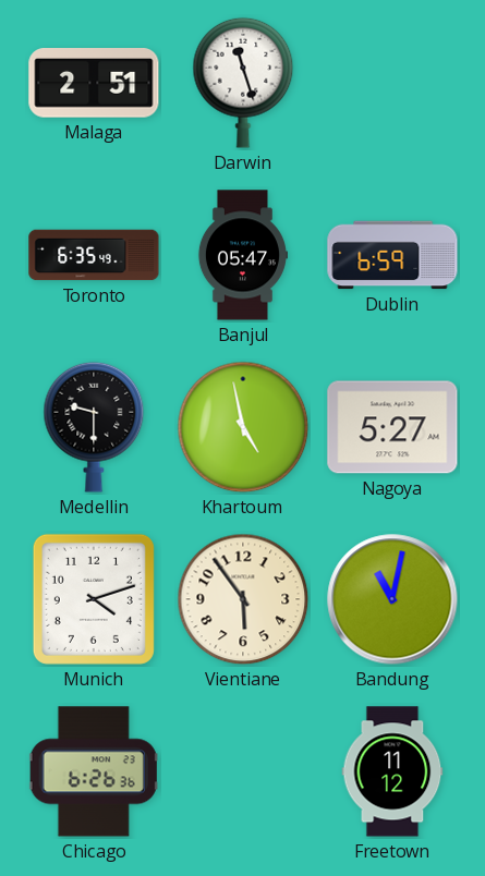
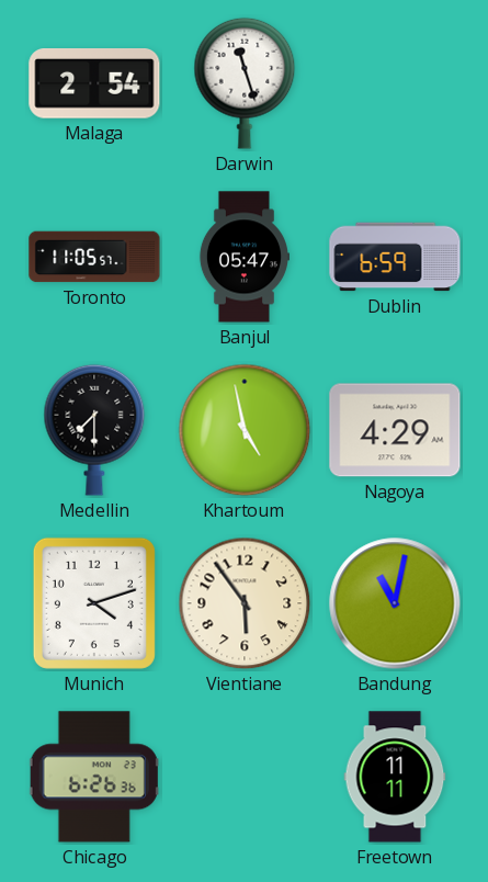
Malaga: 2:51 -> 2:54
Toronto: 6:35 -> 11:05
Medellin: 9:30 -> 7:30
Nagoya: 5:27 -> 4:29
Freetown: 11:12 -> 11:11
